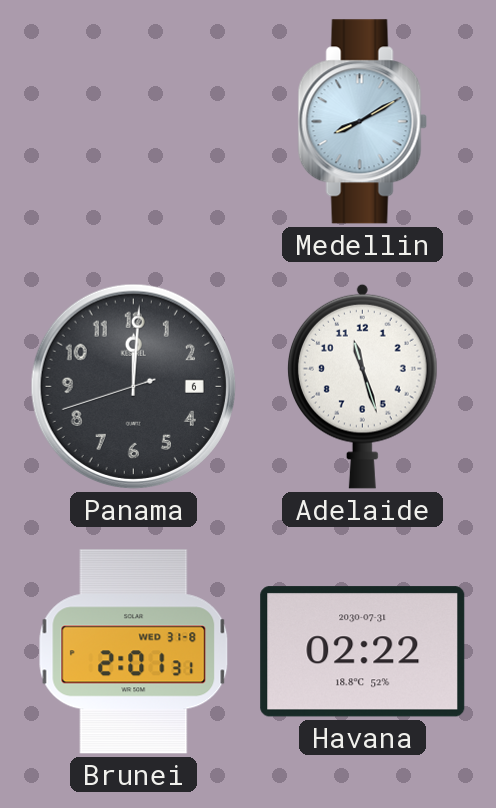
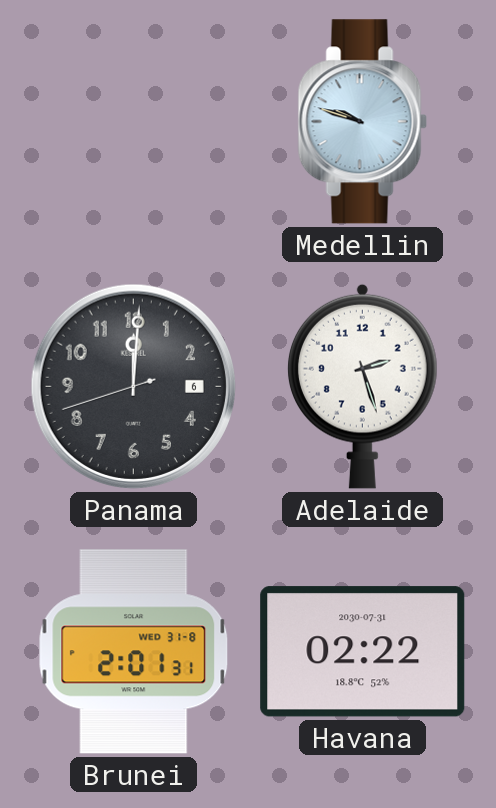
Medellin: 8:10 -> 9:48
Adelaide: 11:27 -> 2:27
